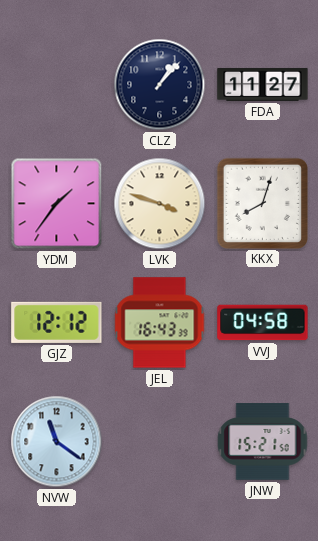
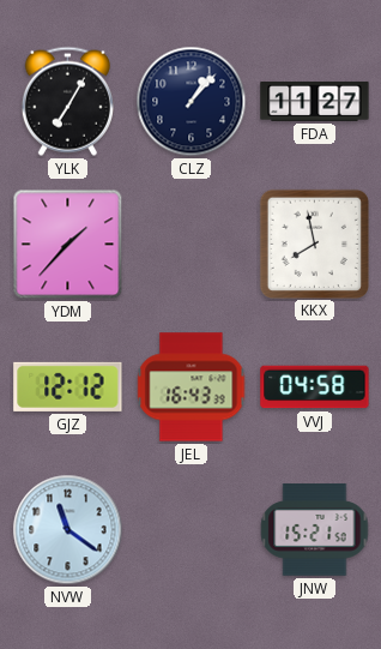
YLK: none -> 7:05
YDM: 1:36 -> 1:37
LVK: 3:48 -> none
KKX: 8:03 -> 7:58
